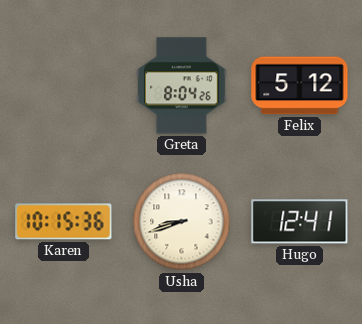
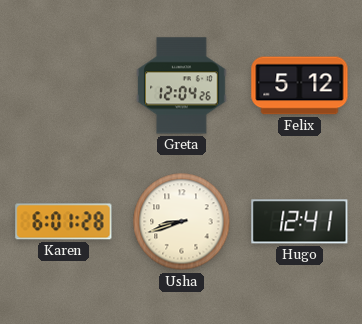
Greta: 8:04 -> 12:04
Karen: 10:15 -> 6:01
